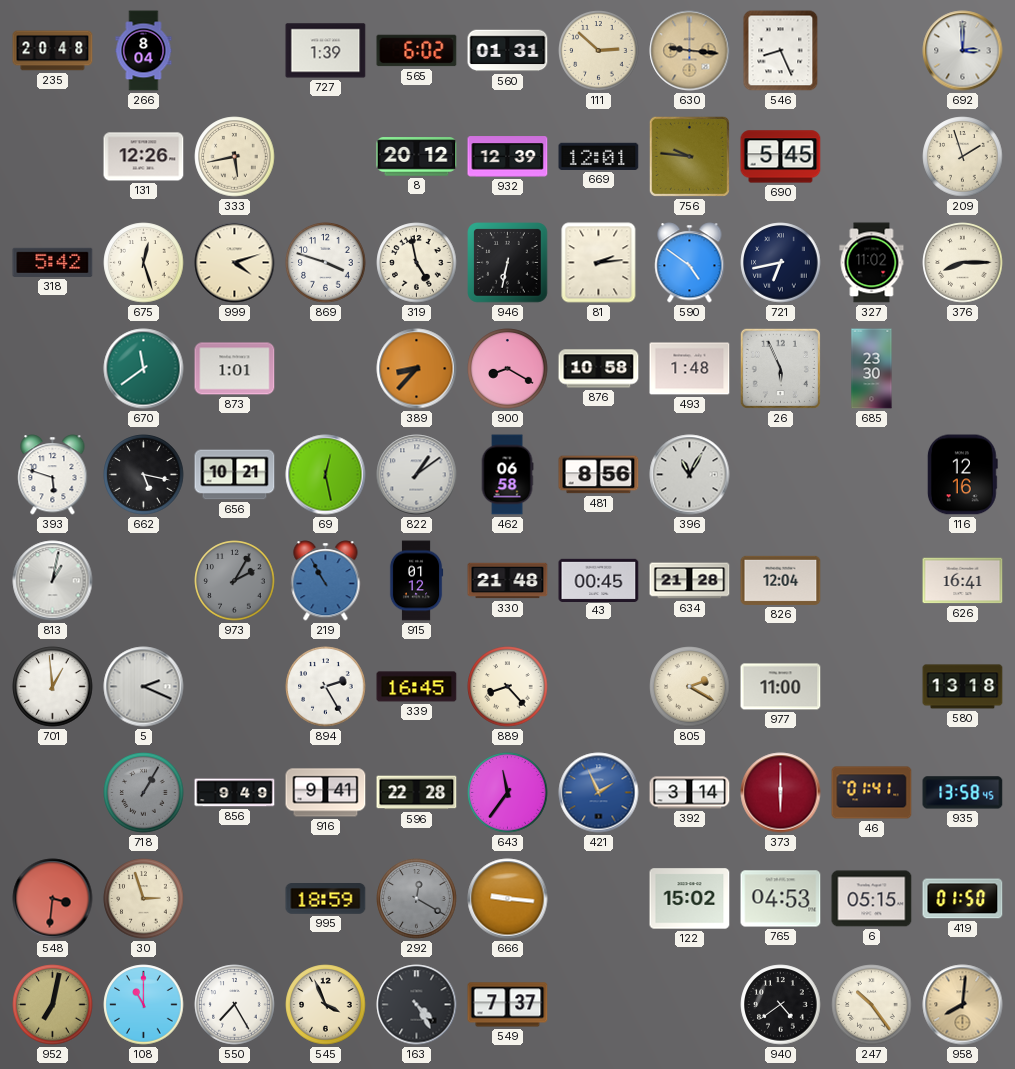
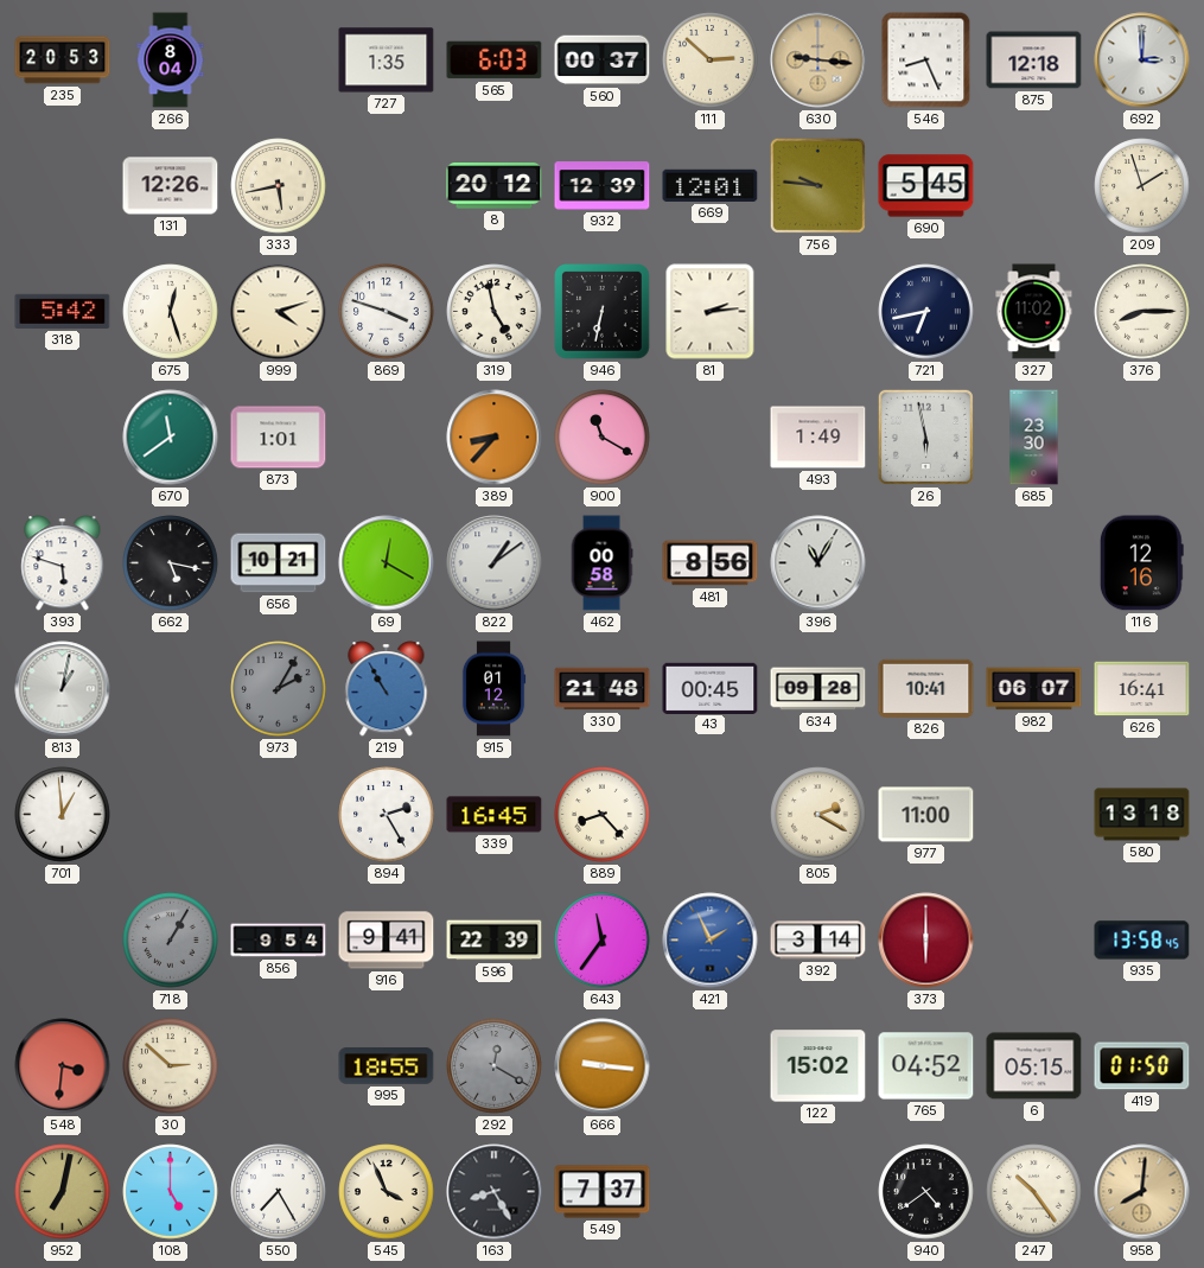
235: 20:48 -> 20:53
727: 1:39 -> 1:35
565: 6:02 -> 6:03
560: 01:31 -> 00:37
875: none -> 12:18
590: 4:51 -> none
900: 8:20 -> 11:20
876: 10:58 -> none
493: 1:48 -> 1:49
26: 5:56 -> 5:58
69: 12:28 -> 12:20
462: 06:58 -> 00:58
634: 21:28 -> 09:28
826: 12:04 -> 10:41
982: none -> 06:07
5: 2:19 -> none
856: 9:49 -> 9:54
596: 22:28 -> 22:39
46: 01:41 -> none
30: 2:57 -> 2:52
995: 18:59 -> 18:55
765: 04:53 -> 04:52
108: 11:00 -> 5:00
163: 4:25 -> 8:25
